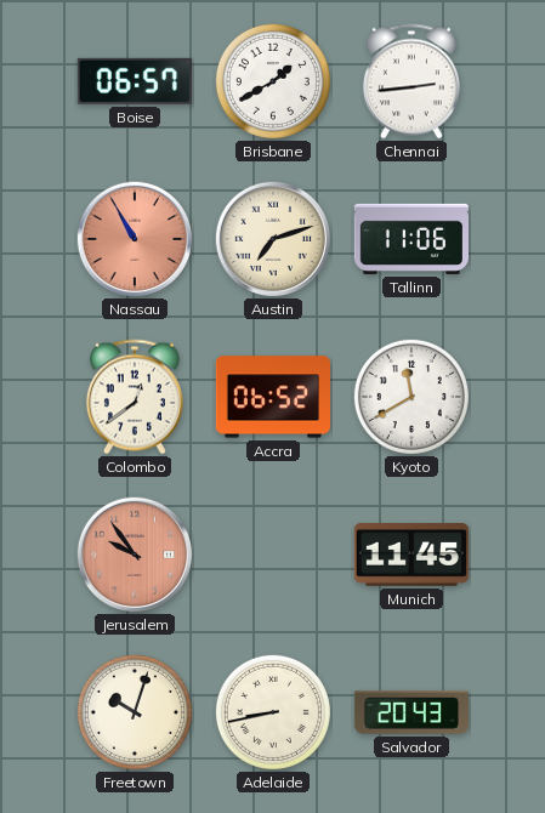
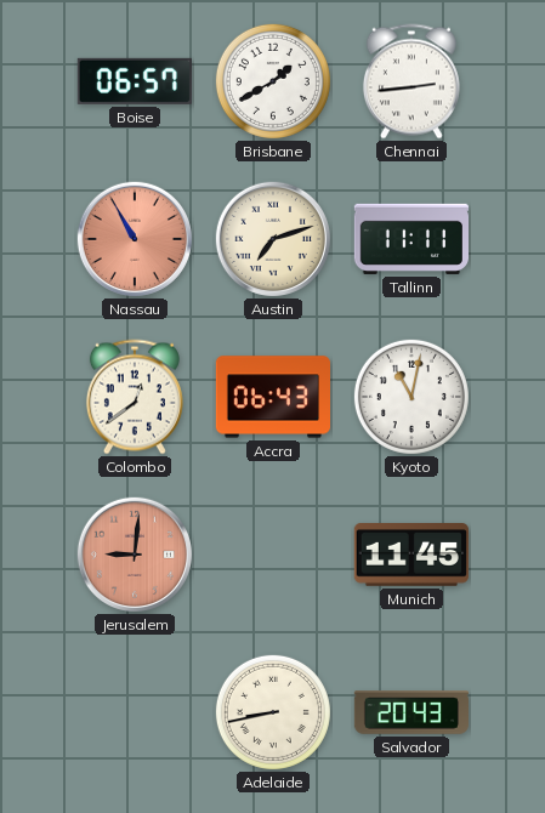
Tallinn: 11:06 -> 11:11
Accra: 06:52 -> 06:43
Kyoto: 11:40 -> 11:02
Jerusalem: 9:54 -> 9:01
Freetown: 10:03 -> none
